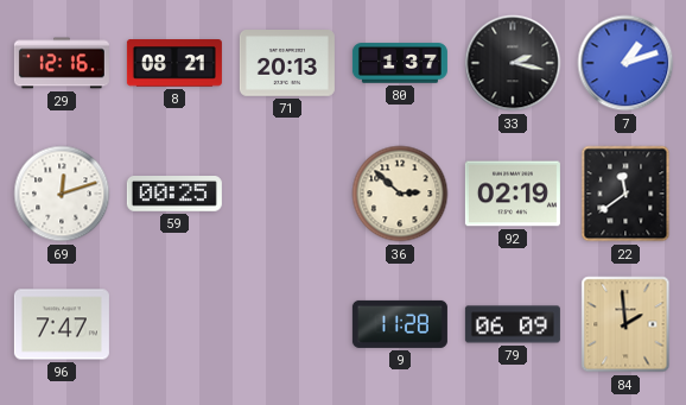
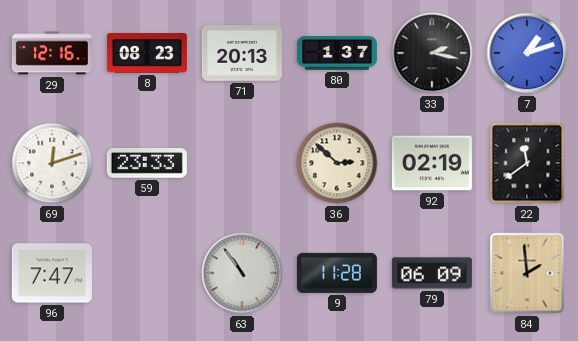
8: 08:21 -> 08:23
59: 00:25 -> 23:33
63: none -> 10:54
